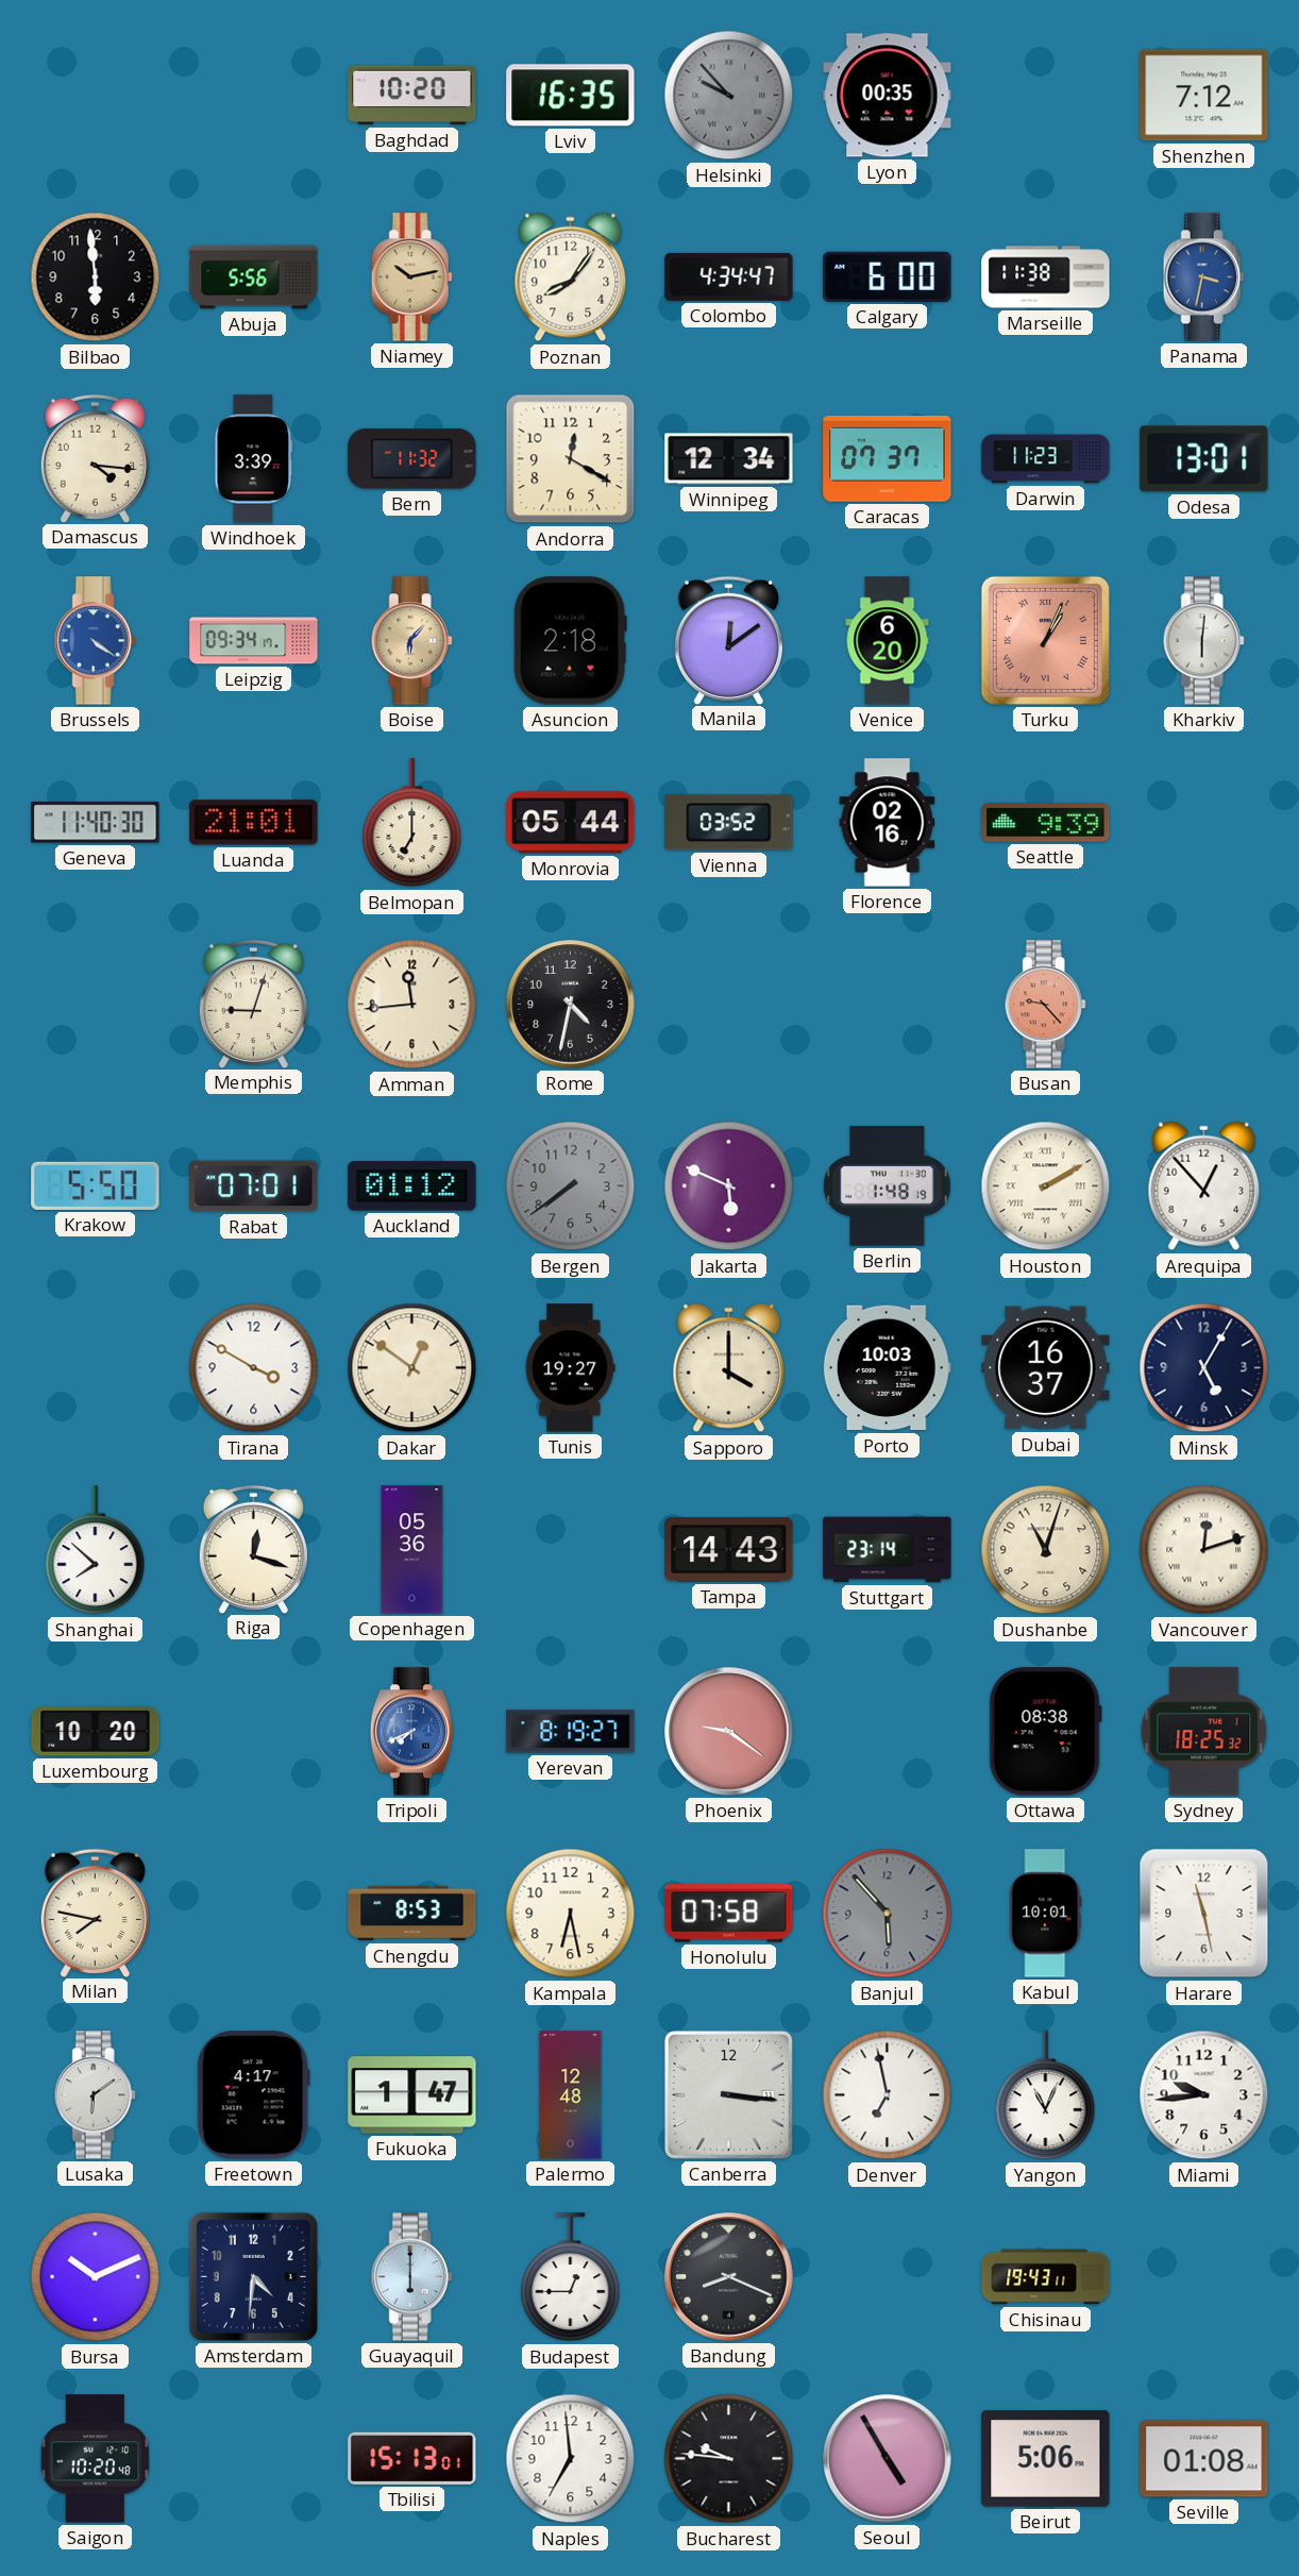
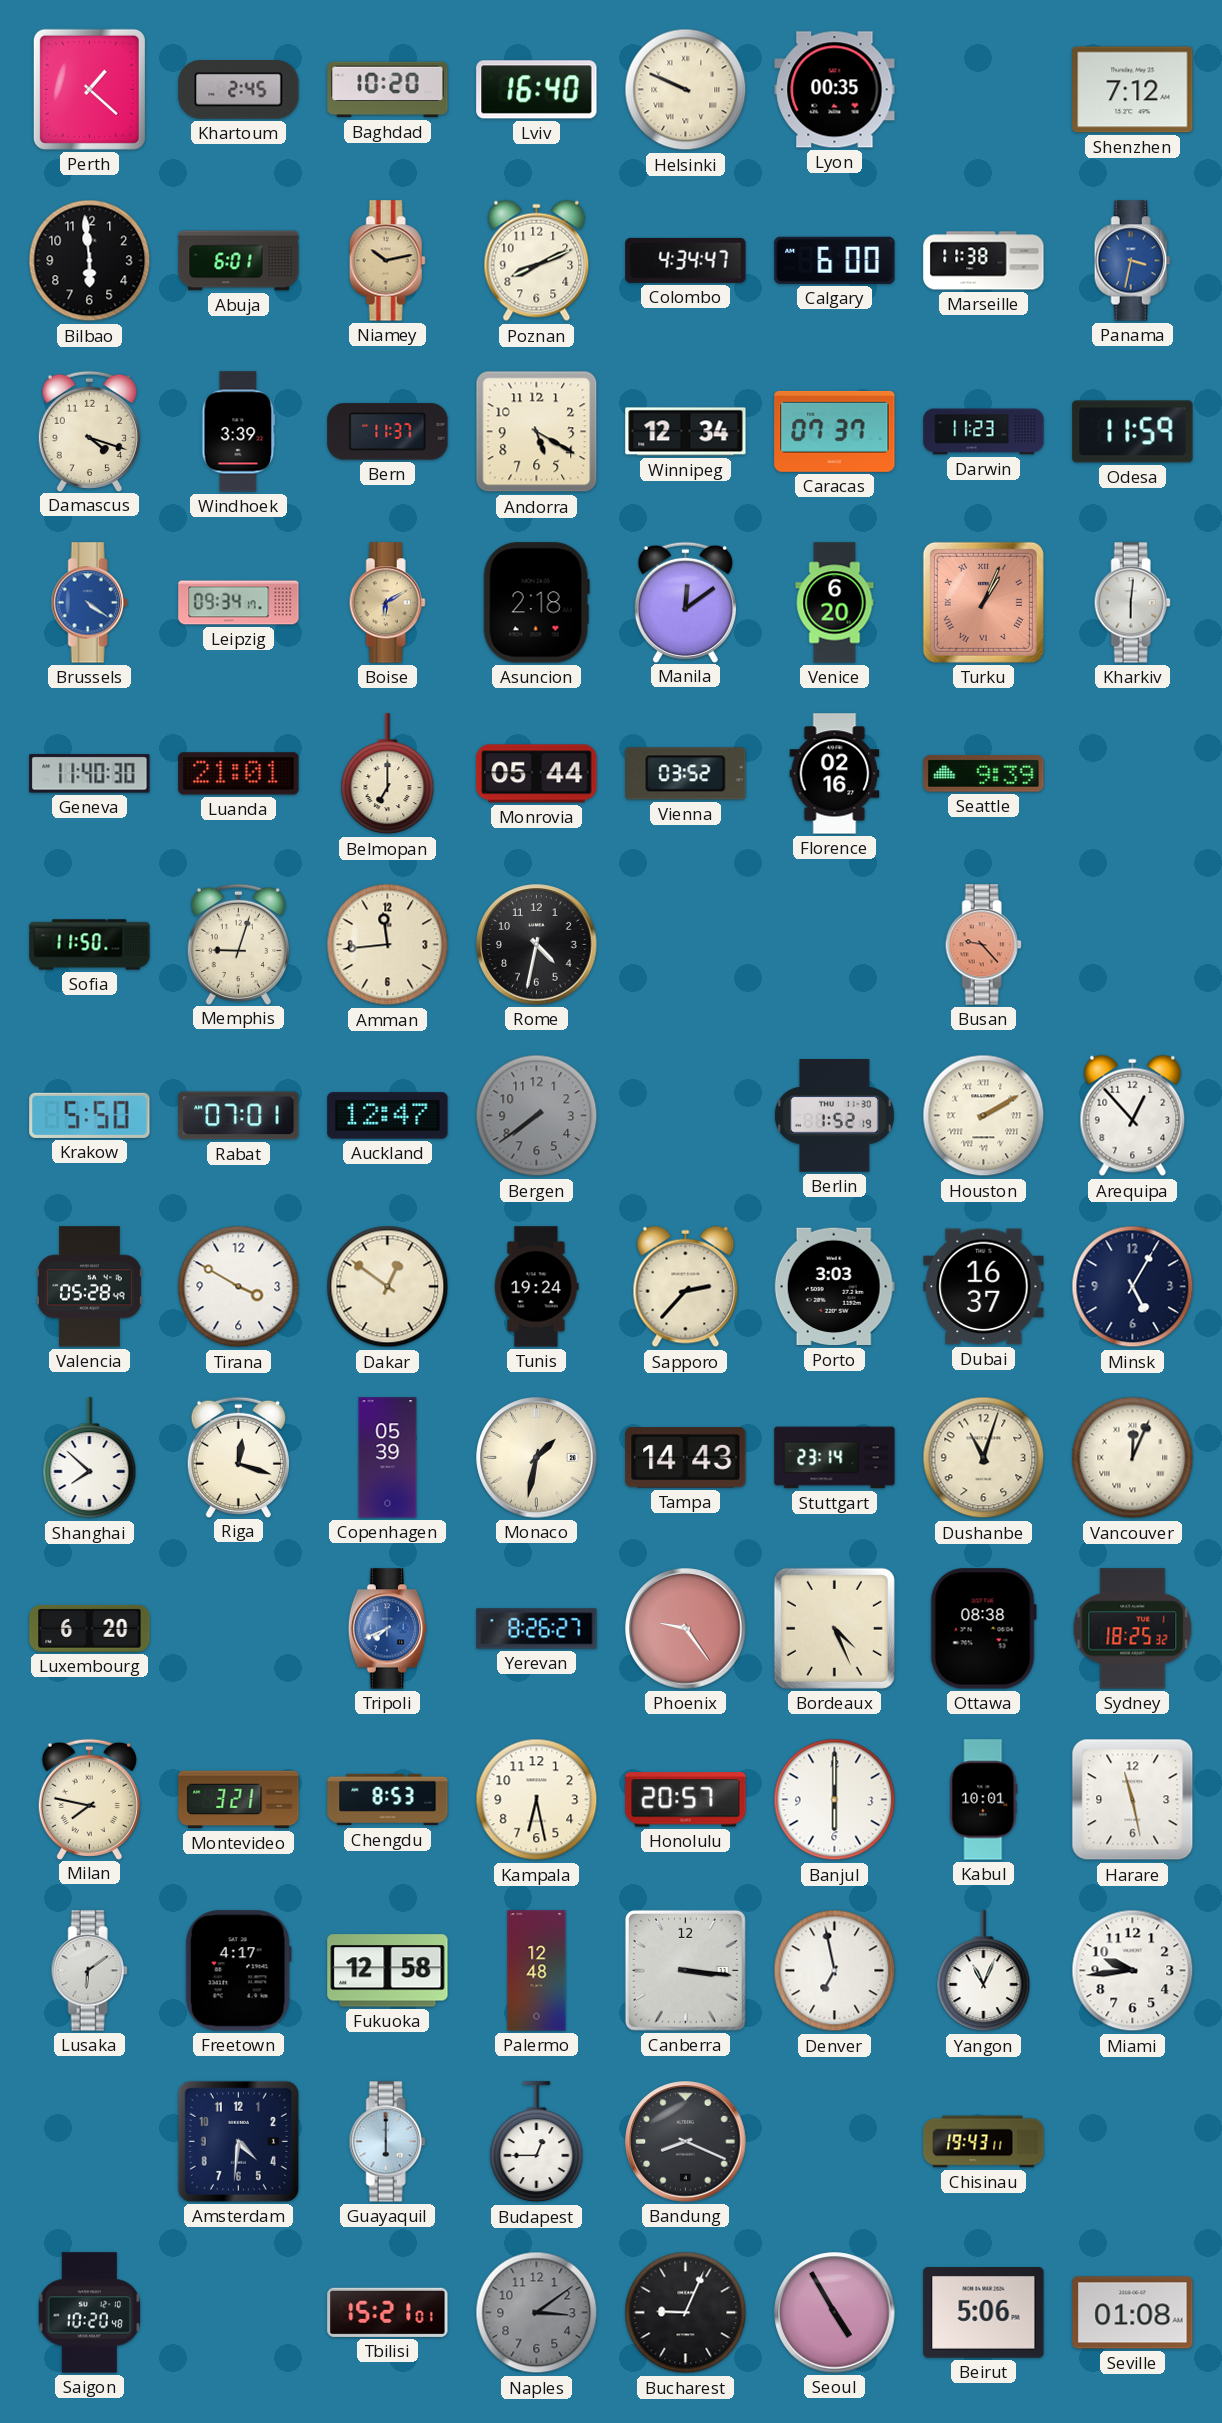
Perth: none -> 1:22
Khartoum: none -> 2:45
Lviv: 16:35 -> 16:40
Helsinki: 9:53 -> 9:49
Helsinki dial: grey -> cream
Abuja: 5:56 -> 6:01
Poznan: 8:06 -> 8:11
Damascus: 4:16 -> 4:18
Bern: 11:32 -> 11:37
Andorra: 12:20 -> 5:20
Odesa: 13:01 -> 11:59
Boise: 6:07 -> 6:10
Sofia: none -> 11:50
Auckland: 01:12 -> 12:47
Jakarta: 5:49 -> none
Berlin: 1:48 -> 1:52
Valencia: none -> 05:28
Tunis: 19:27 -> 19:24
Sapporo: 4:00 -> 2:37
Porto: 10:03 -> 3:03
Copenhagen: 05:36 -> 05:39
Monaco: none -> 1:32
Vancouver: 12:12 -> 12:04
Luxembourg: 10:20 -> 6:20
Yerevan: 8:19 -> 8:26
Phoenix: 9:21 -> 9:24
Bordeaux: none -> 4:26
Montevideo: none -> 3:21
Honolulu: 07:58 -> 20:57
Banjul: 5:53 -> 6:00
Banjul dial: grey -> white
Fukuoka: 1:47 -> 12:58
Bursa: 10:11 -> none
Tbilisi: 15:13 -> 15:21
Naples: 6:59 -> 3:09
Naples dial: white -> grey
Bucharest: 9:46 -> 9:04
